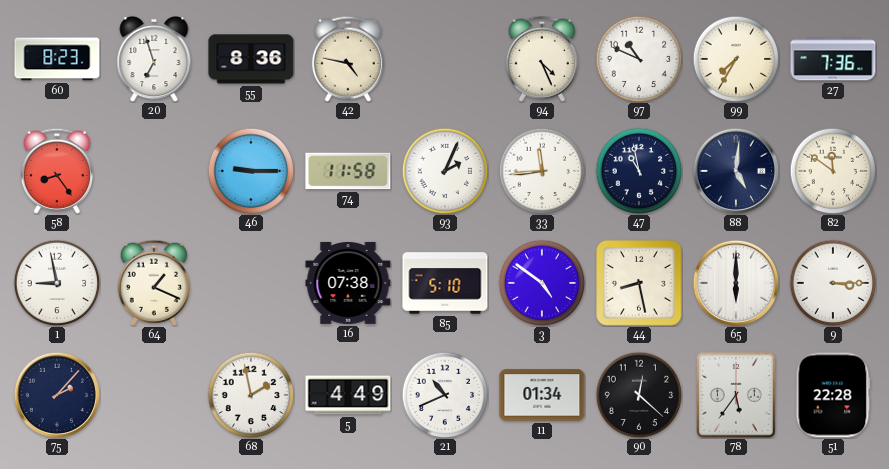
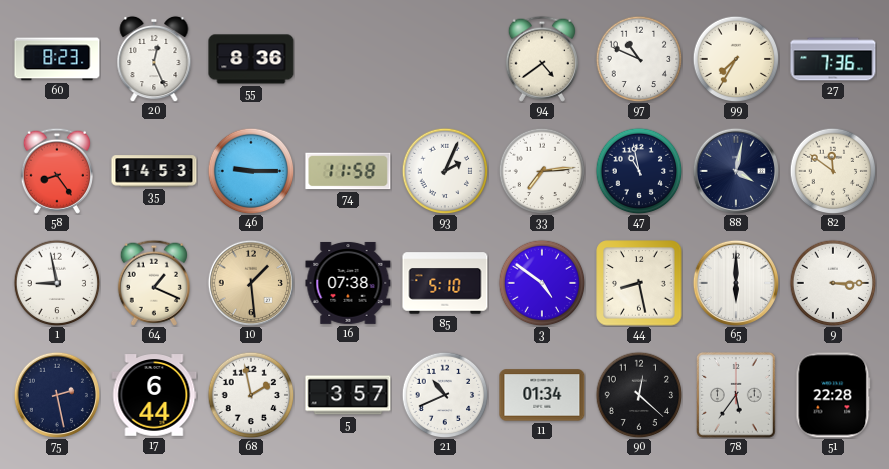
20: 6:57 -> 12:26
42: 4:47 -> none
94: 4:26 -> 4:39
35: none -> 14:53
33: 11:44 -> 7:14
88: 5:01 -> 4:02
10: none -> 1:29
75: 2:07 -> 2:28
17: none -> 6:44
5: 4:49 -> 3:57
